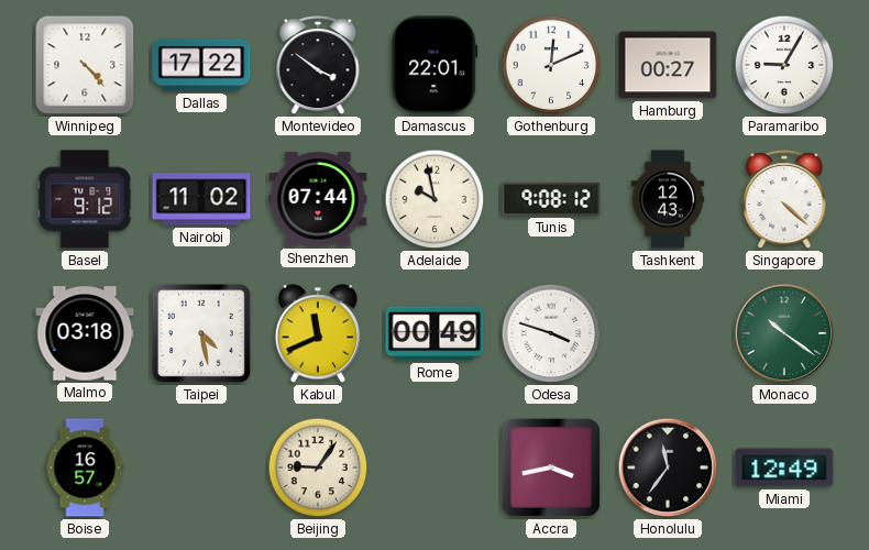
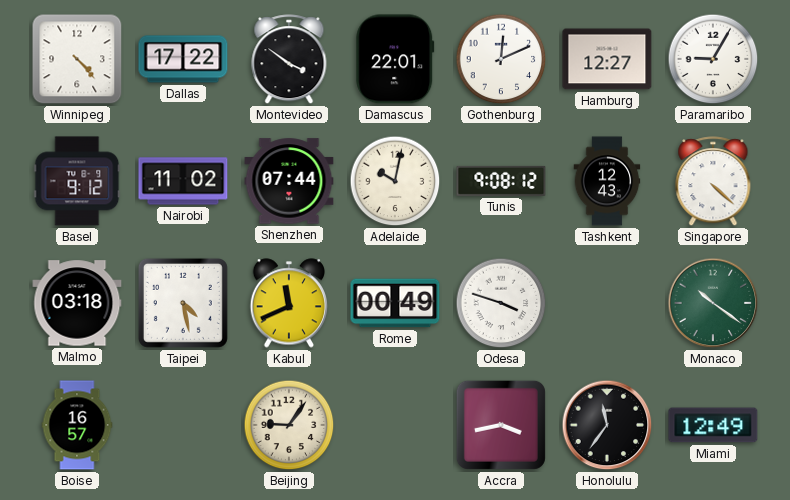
Hamburg: 00:27 -> 12:27
Adelaide: 9:58 -> 10:02
